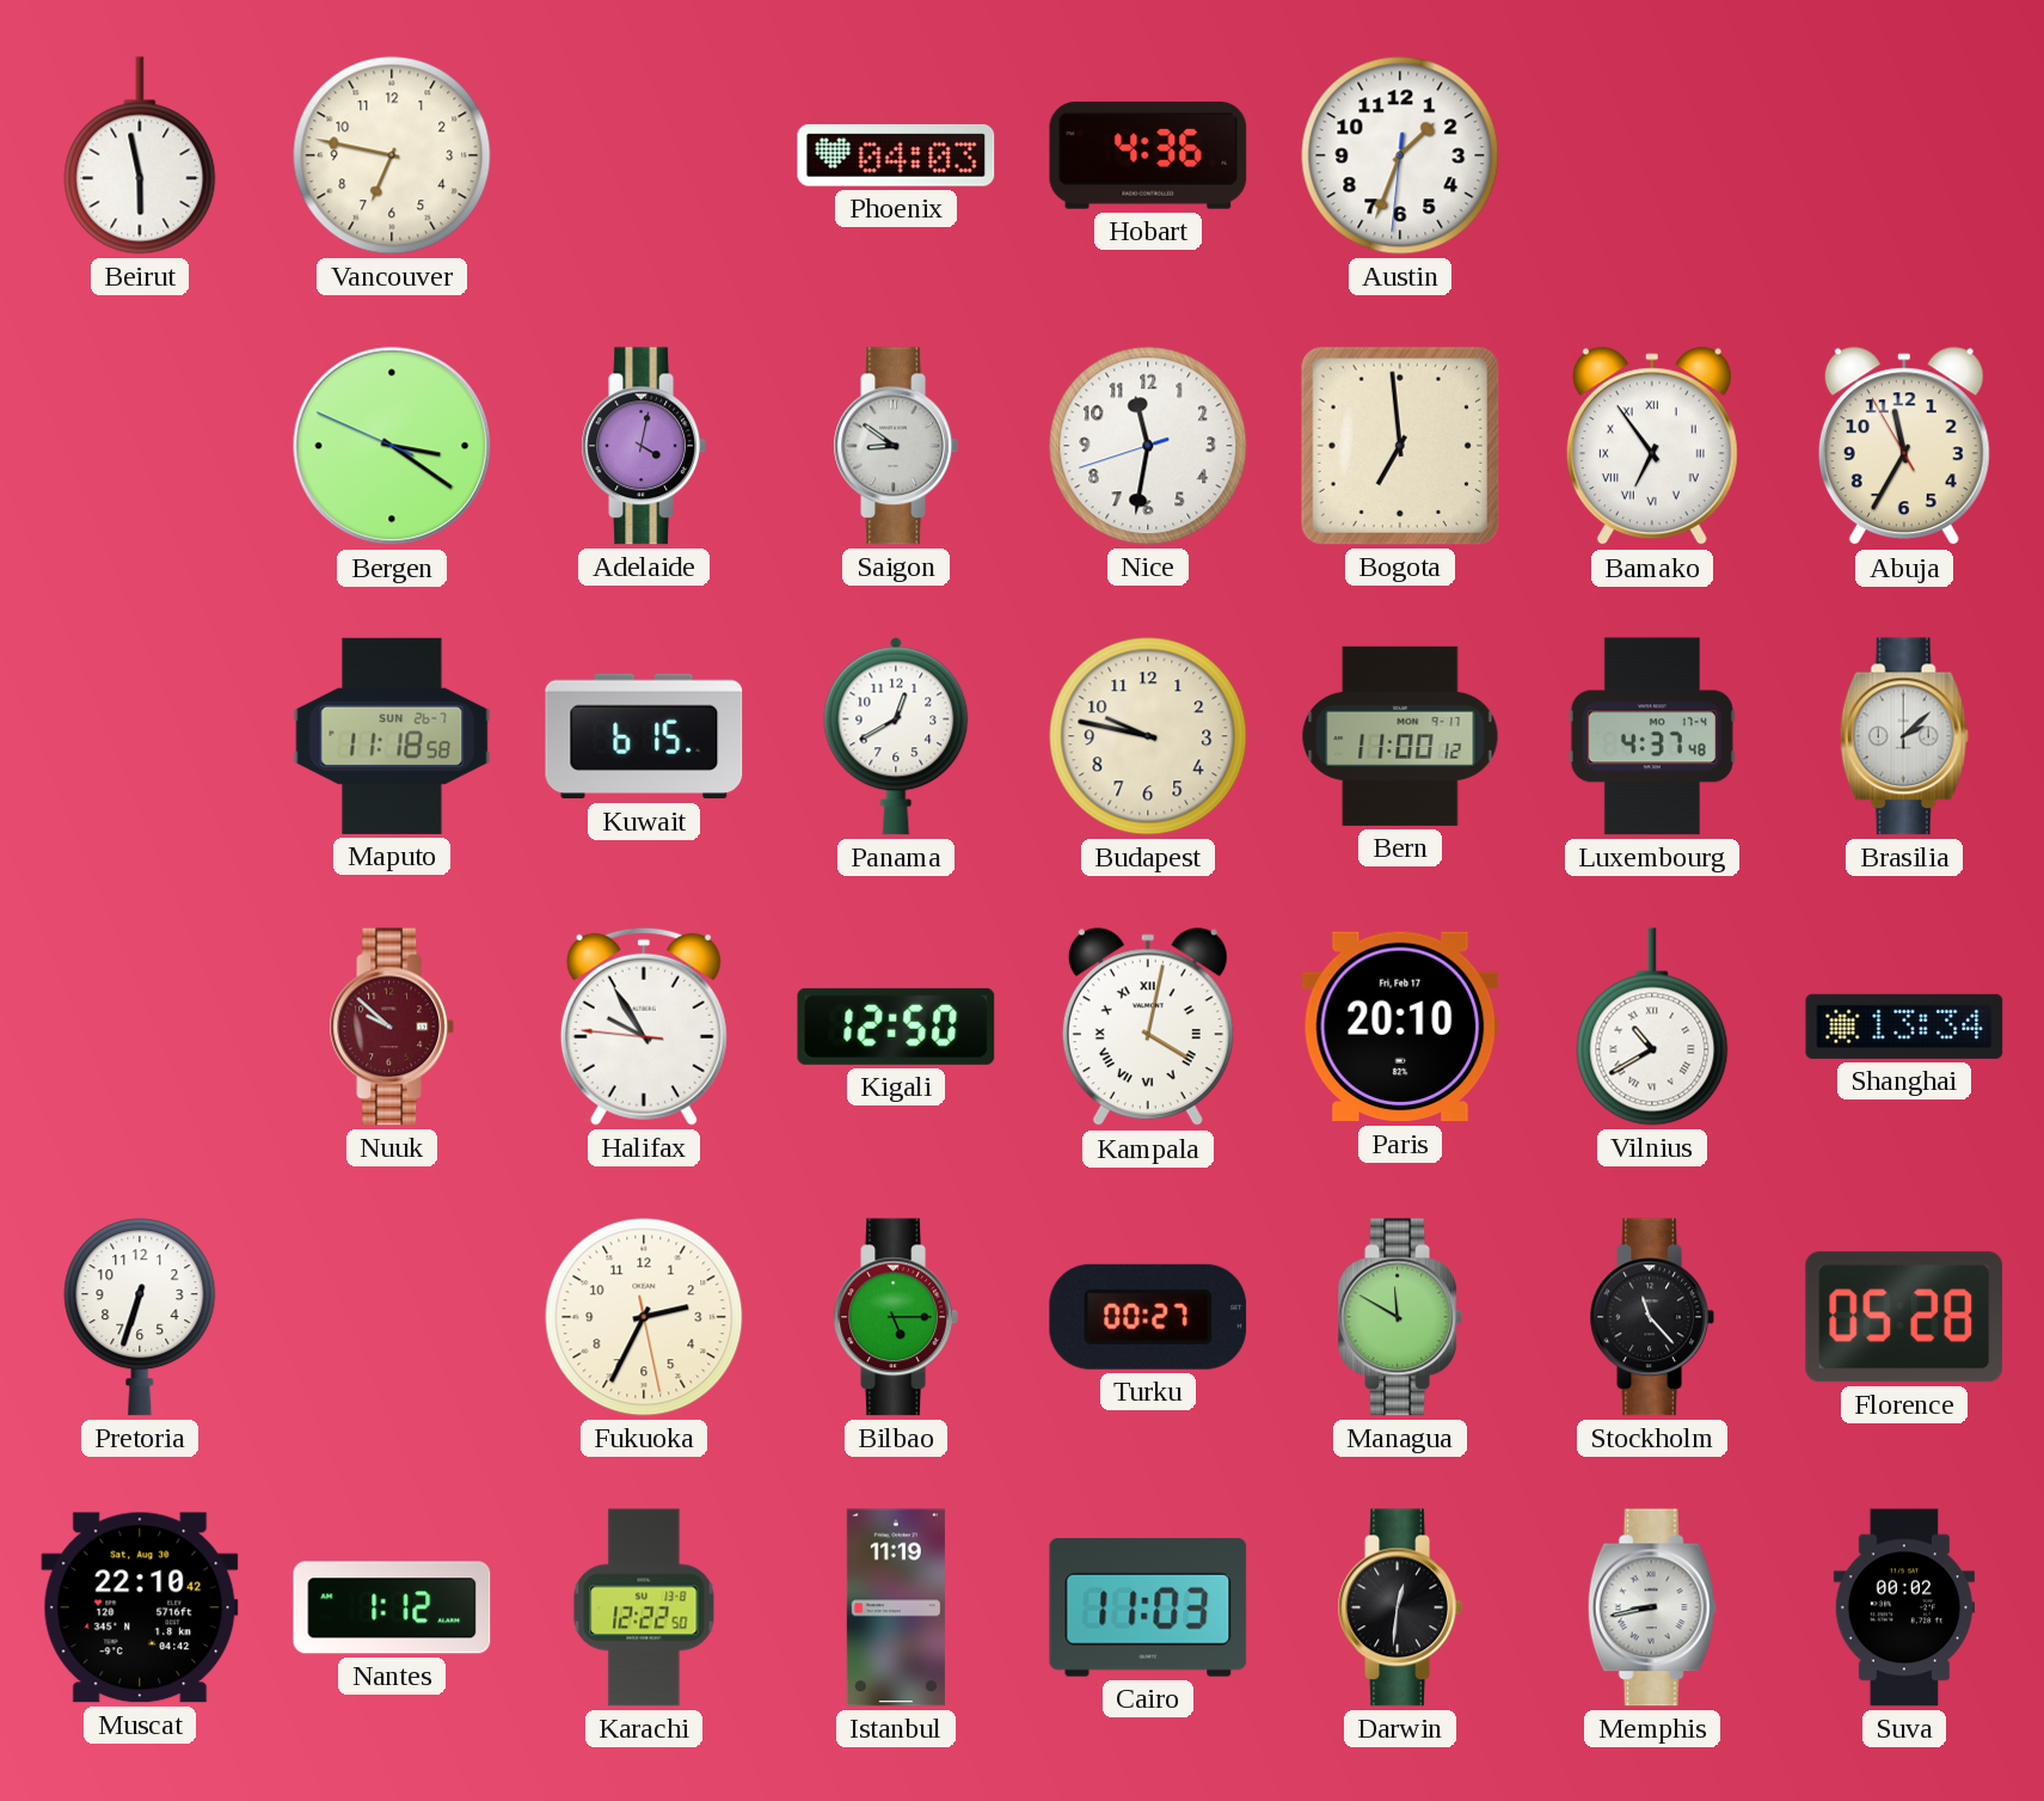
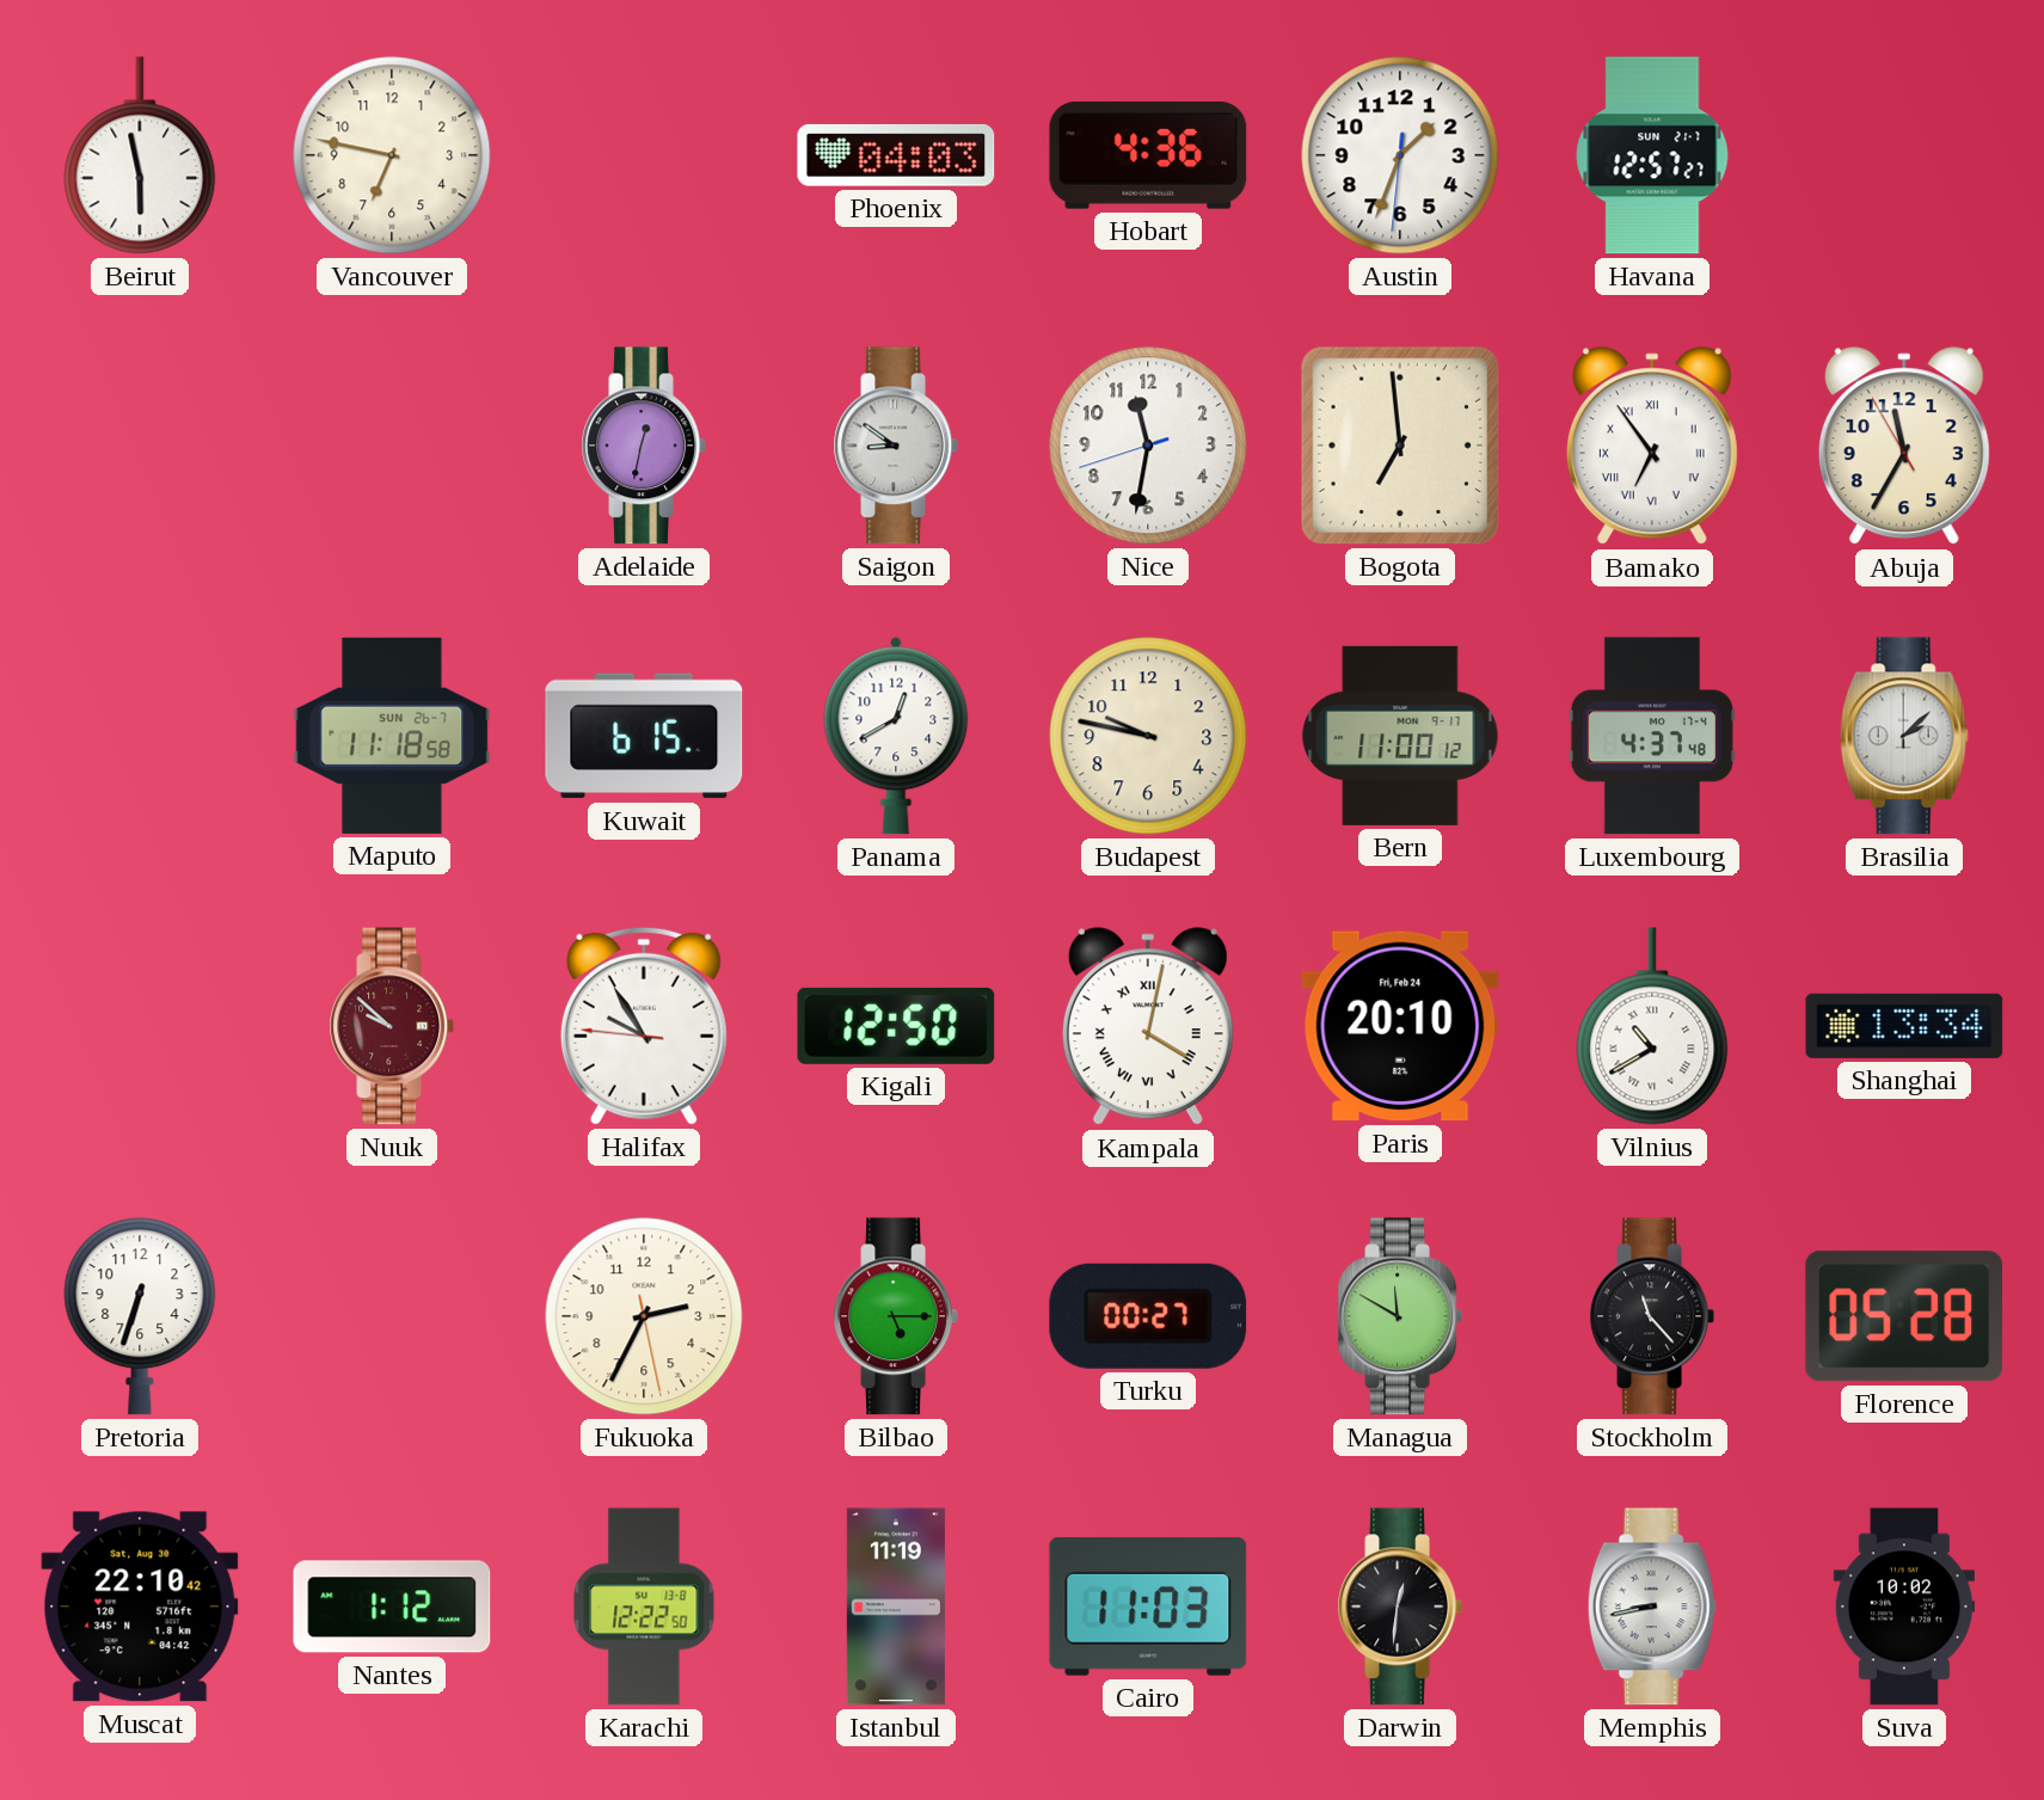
Havana: none -> 12:57
Bergen: 3:20 -> none
Adelaide: 4:02 -> 12:32
Paris date: Fri, Feb 17 -> Fri, Feb 24
Suva: 00:02 -> 10:02
